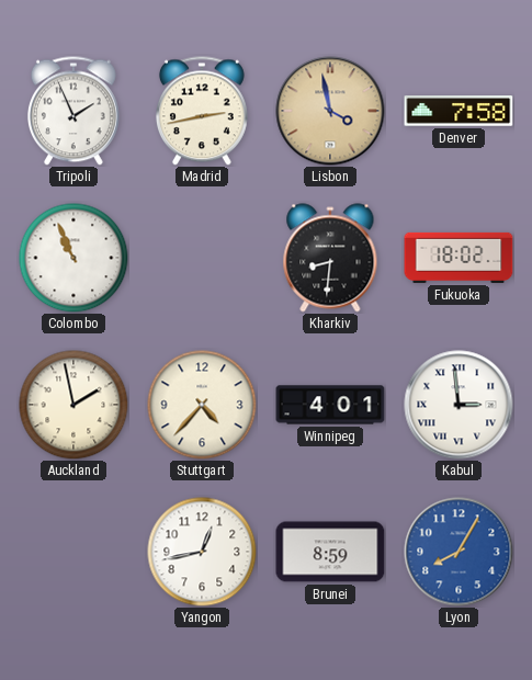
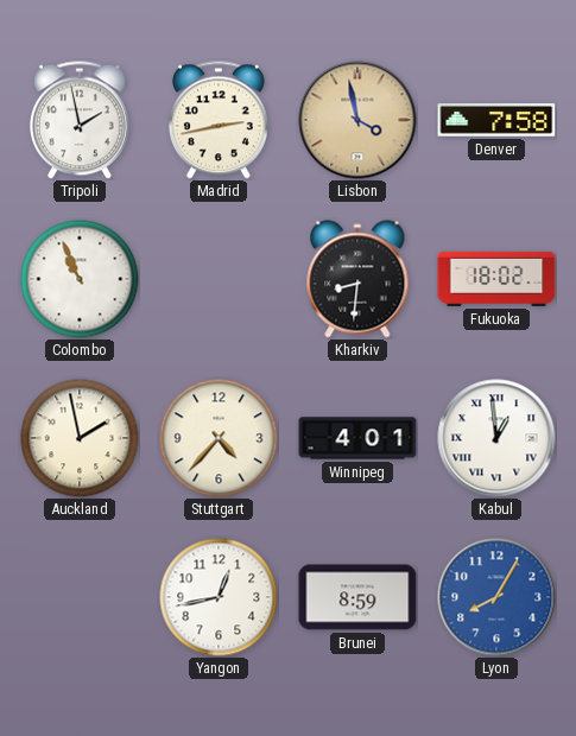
Tripoli: 1:56 -> 1:58
Kabul: 2:59 -> 12:59
